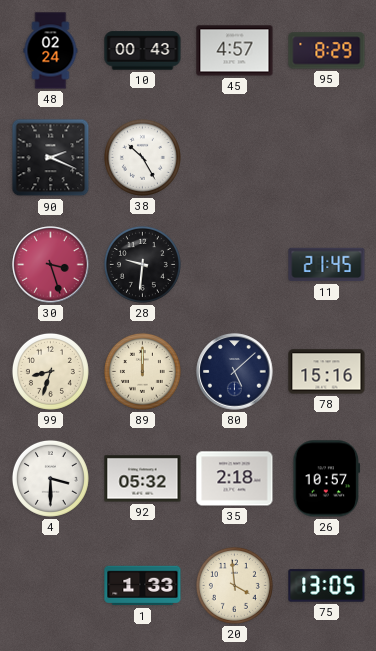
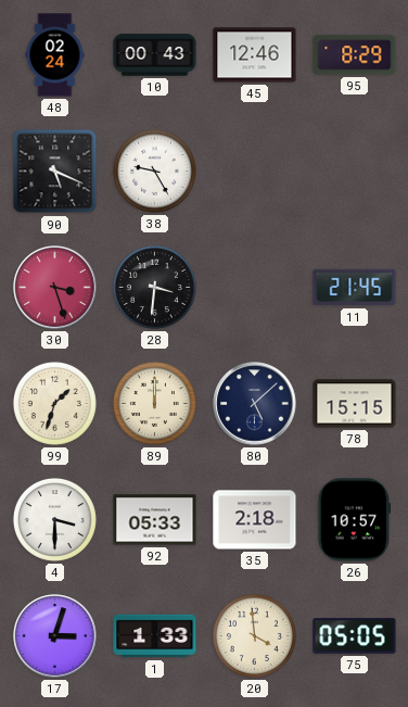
45: 4:57 -> 12:46
90: 2:19 -> 5:19
38: 10:25 -> 9:25
28: 9:31 -> 3:31
99: 8:33 -> 1:33
78: 15:16 -> 15:15
92: 05:32 -> 05:33
17: none -> 3:03
75: 13:05 -> 05:05
